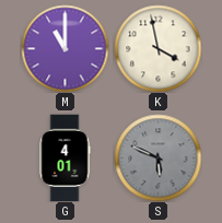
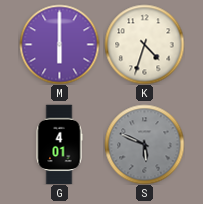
M: 11:00 -> 6:00
K: 3:58 -> 4:33
